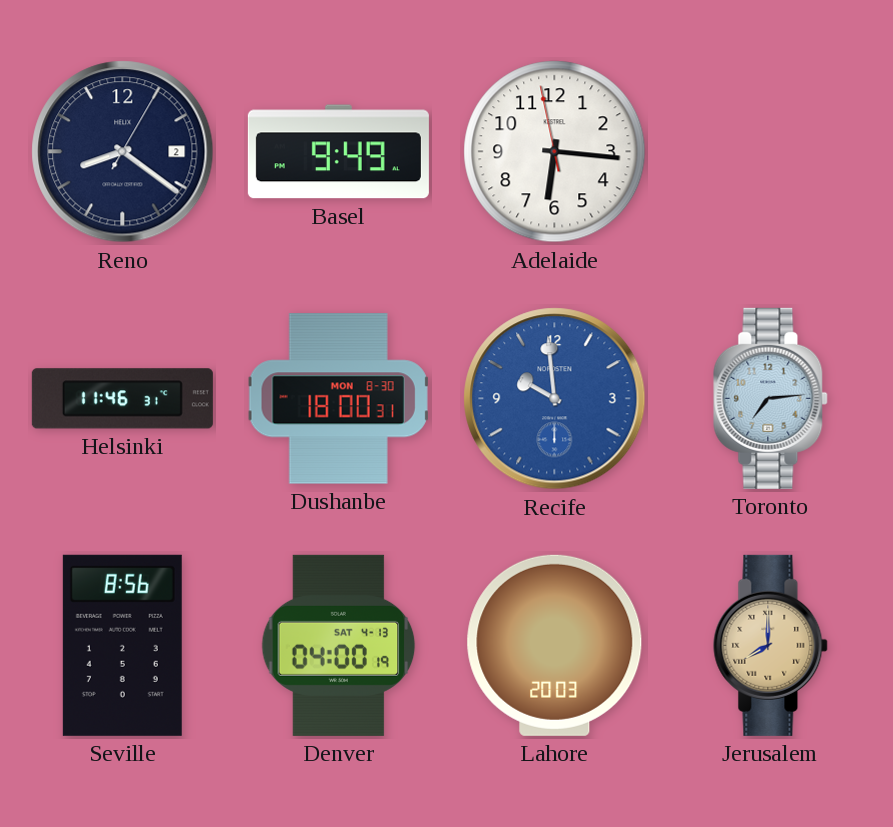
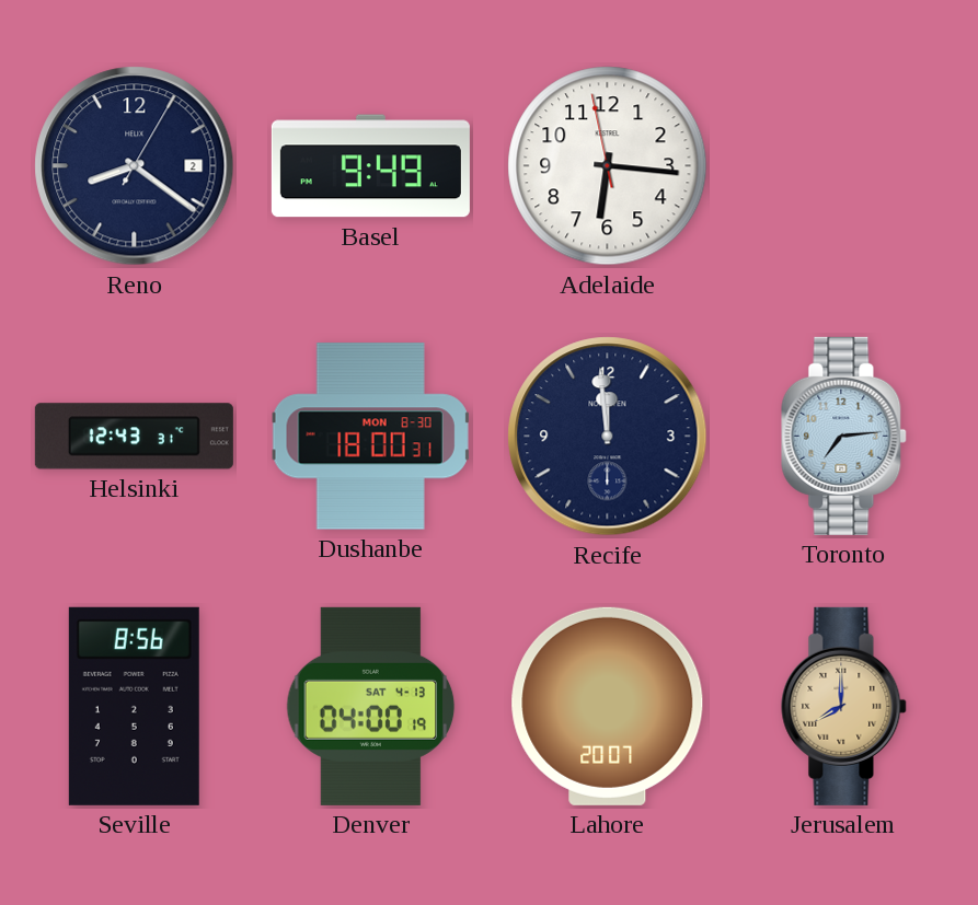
Helsinki: 11:46 -> 12:43
Recife: 9:59 -> 11:59
Recife dial: blue -> navy
Lahore: 20:03 -> 20:07
